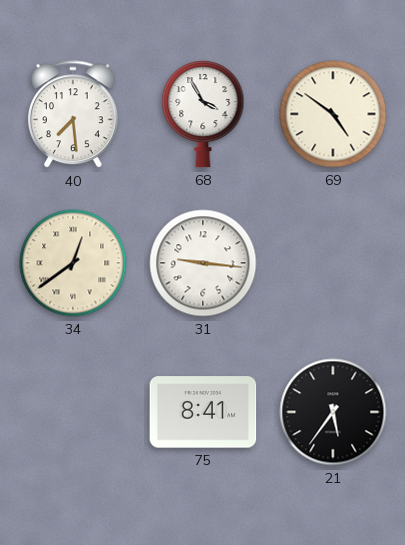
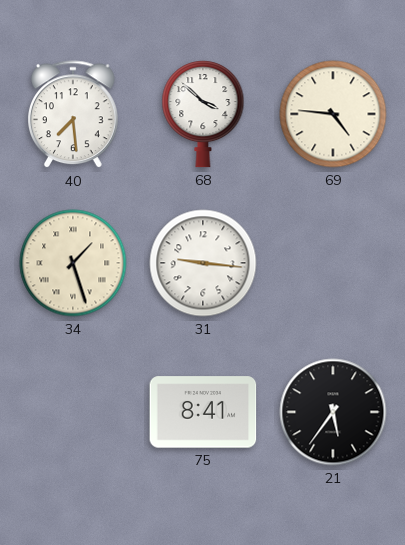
68: 3:55 -> 3:52
69: 4:51 -> 4:46
34: 12:39 -> 1:27
